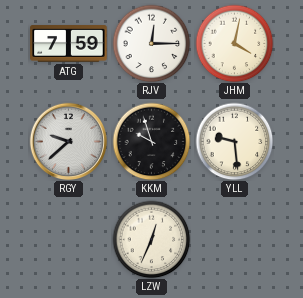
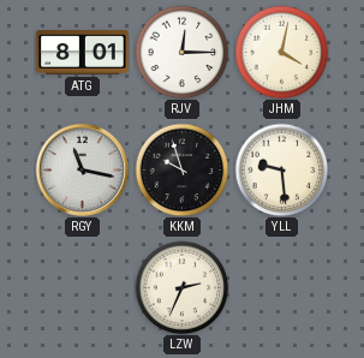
ATG: 7:59 -> 8:01
RGY: 9:38 -> 11:17
LZW: 12:34 -> 2:34
